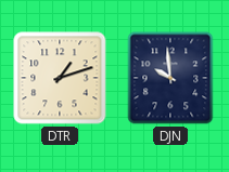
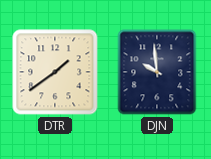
DTR: 1:12 -> 1:39
